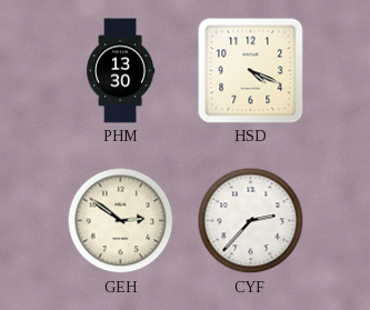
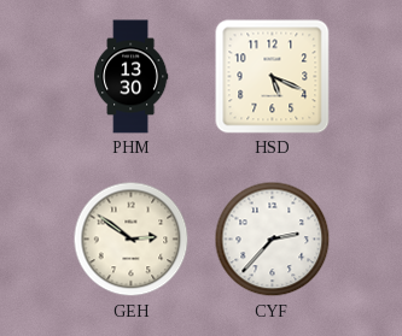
HSD: 4:19 -> 5:19
